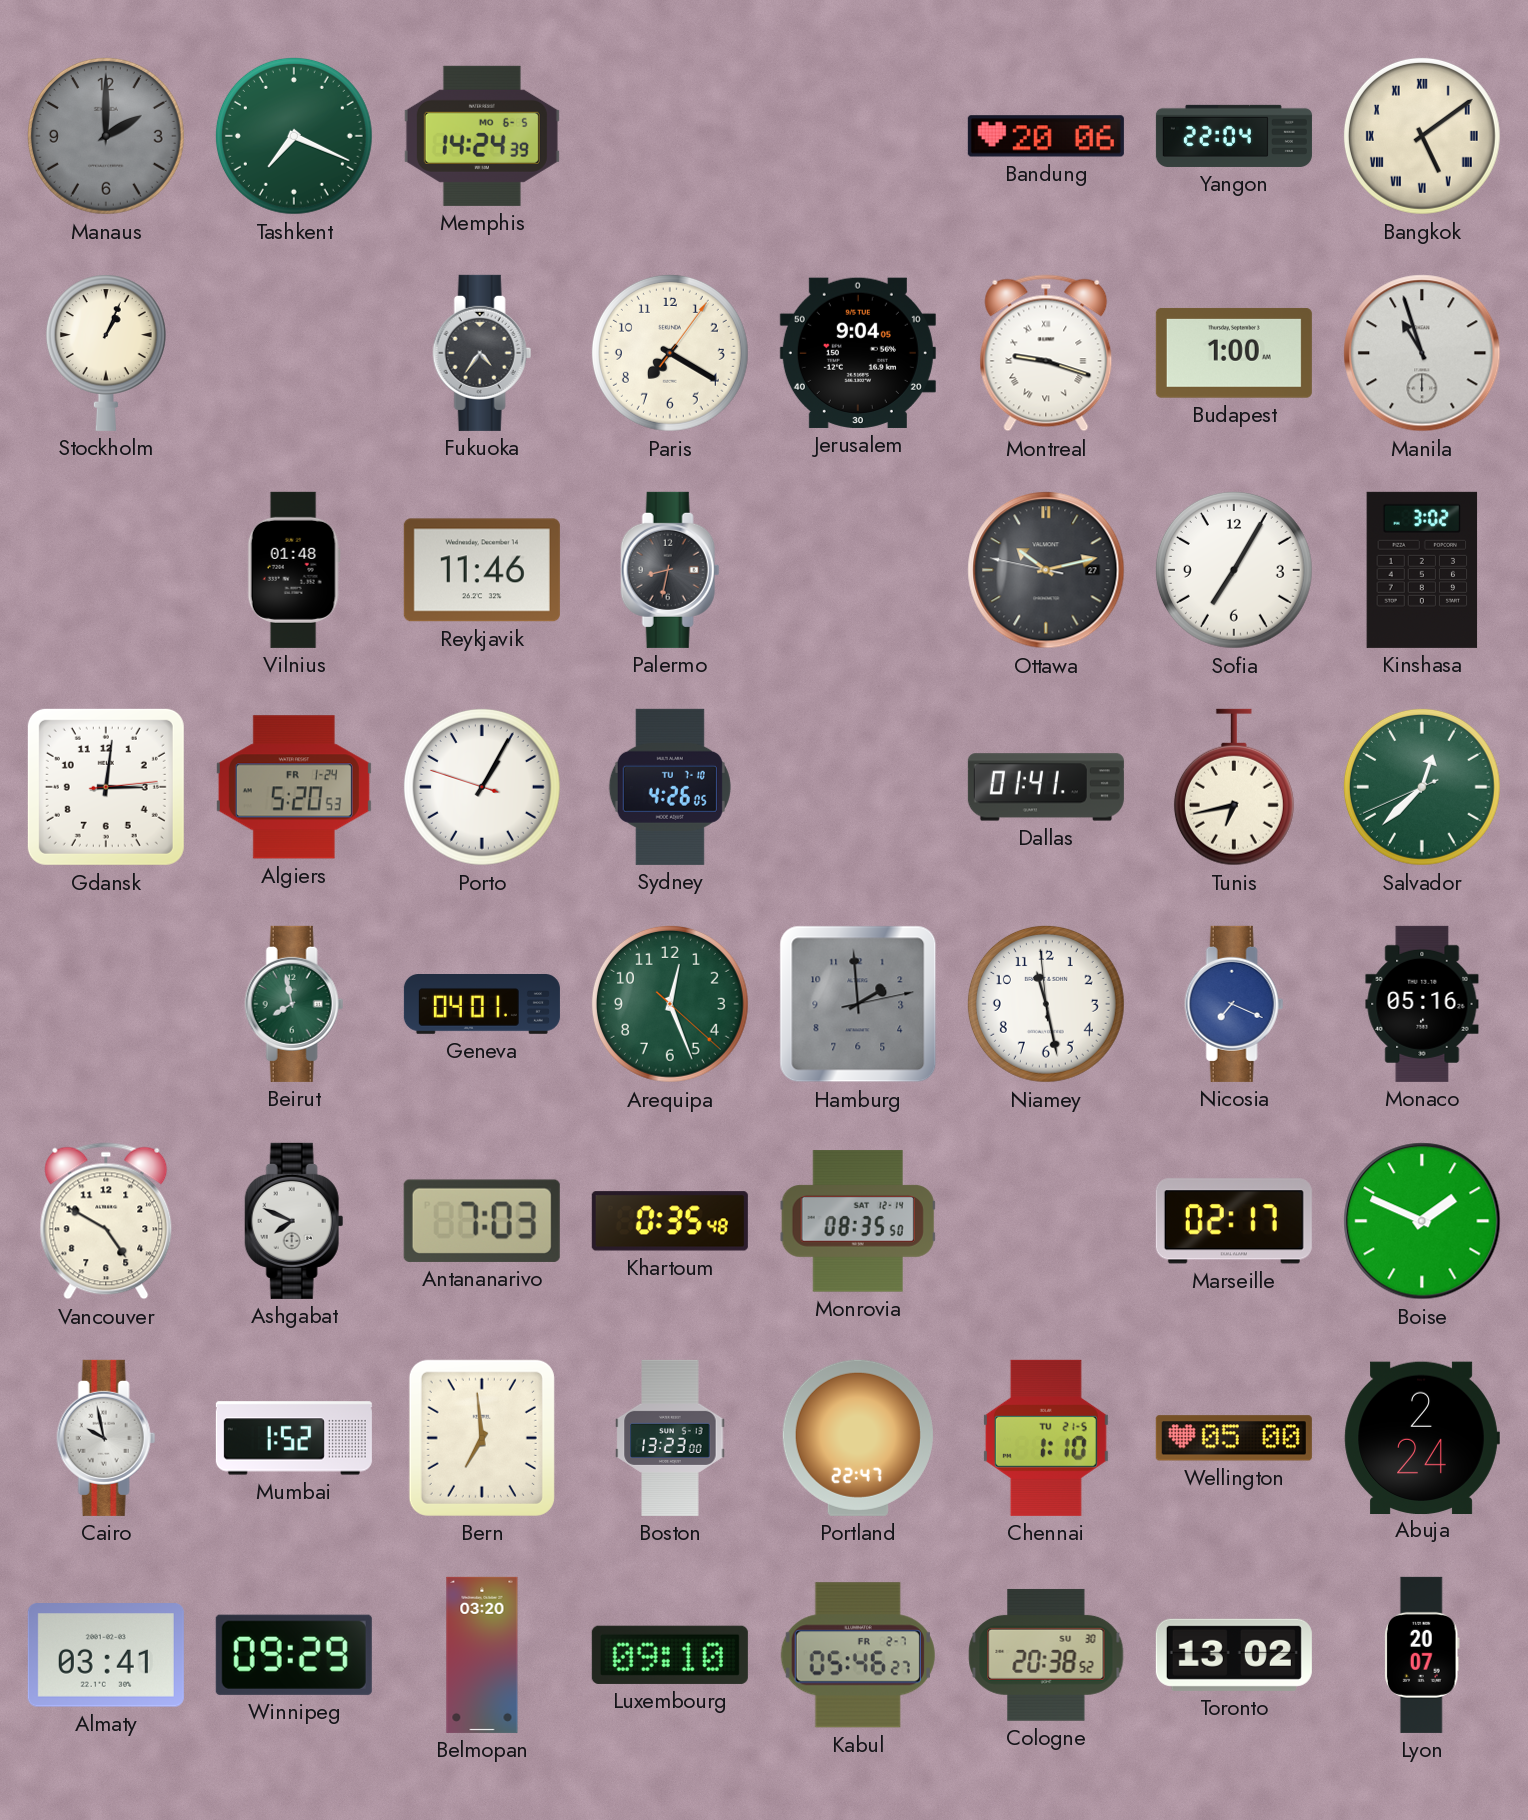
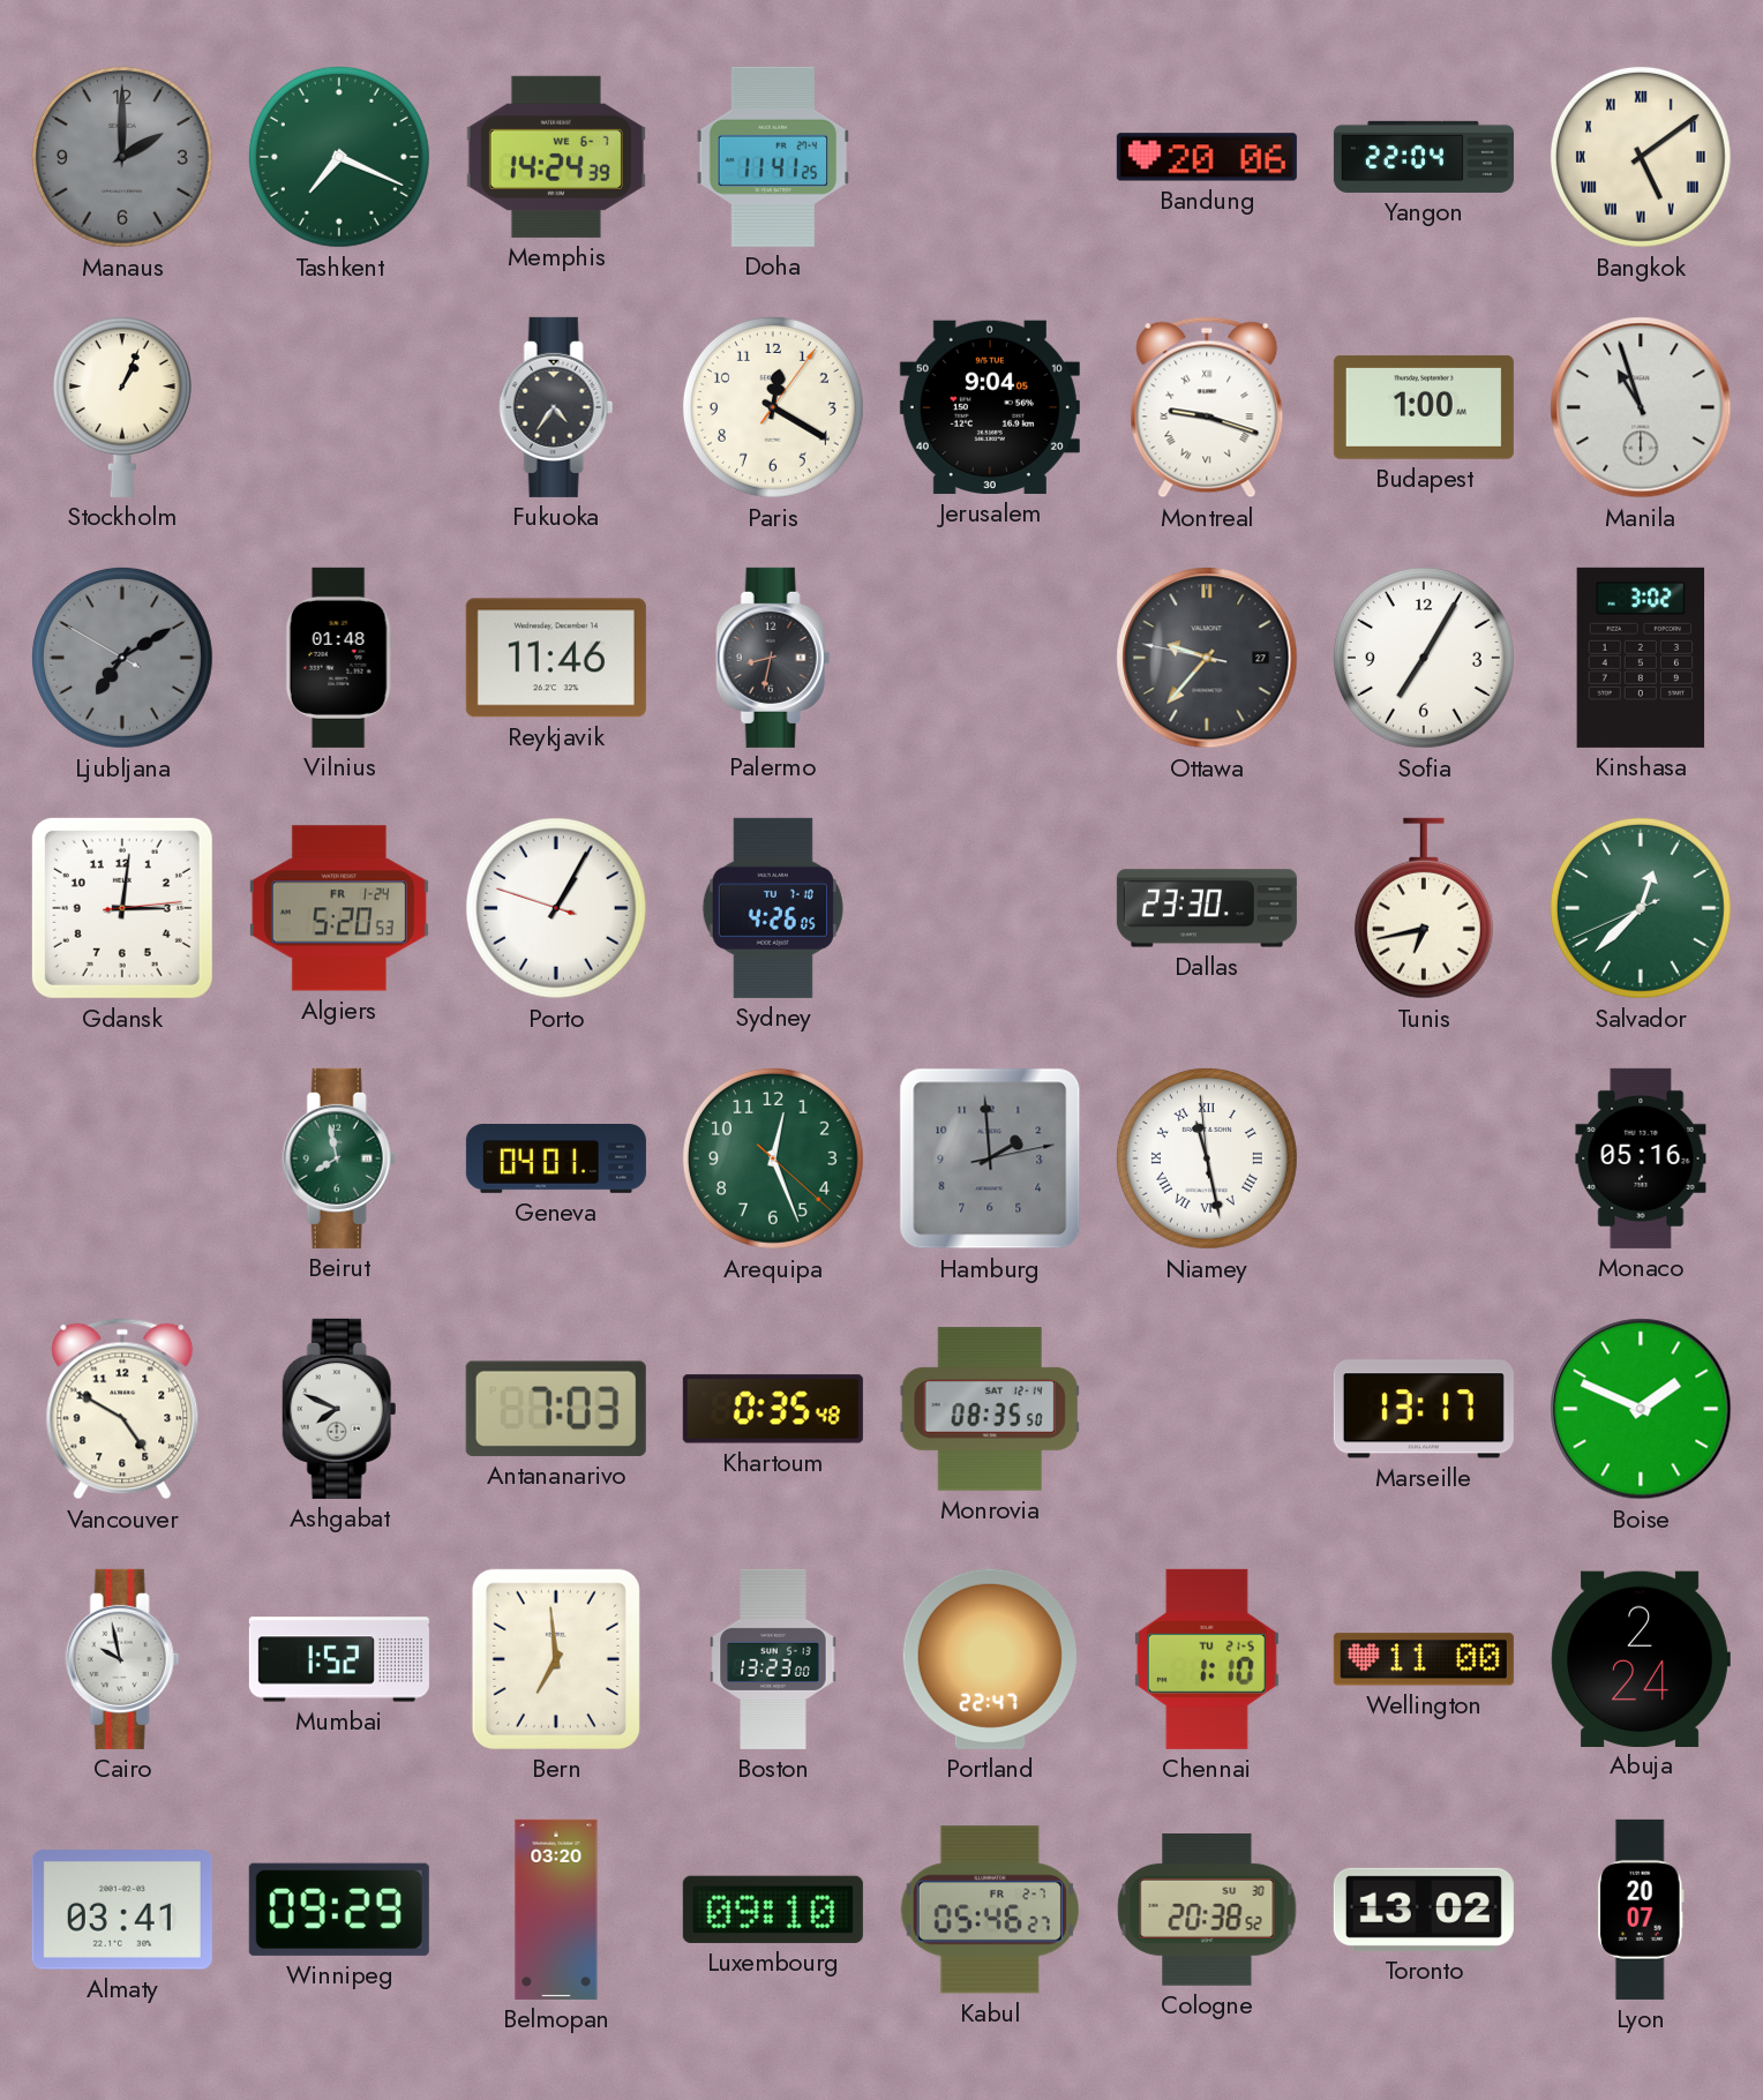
Memphis date: MO 6-5 -> WE 6-7
Doha: none -> 11:41
Paris: 7:20 -> 12:20
Ljubljana: none -> 7:09
Ottawa: 10:12 -> 9:36
Dallas: 01:41 -> 23:30
Niamey numerals: Arabic -> Roman
Nicosia: 7:19 -> none
Marseille: 02:17 -> 13:17
Wellington: 05:00 -> 11:00
